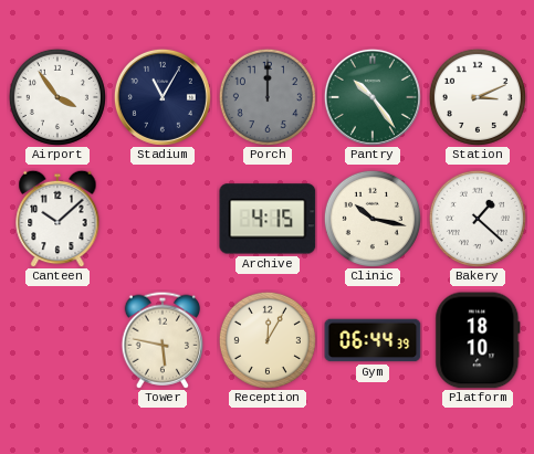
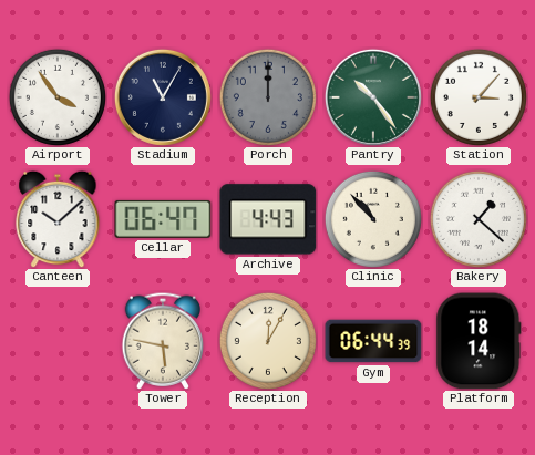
Station: 3:11 -> 3:07
Cellar: none -> 06:47
Archive: 4:15 -> 4:43
Clinic: 10:17 -> 10:53
Platform: 18:10 -> 18:14
